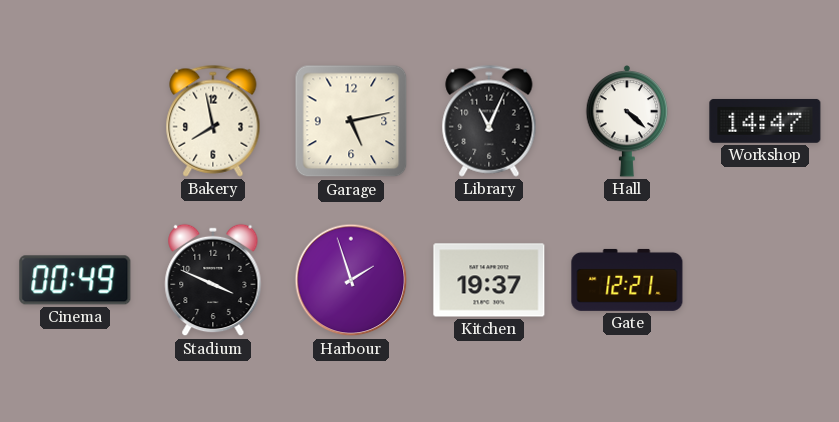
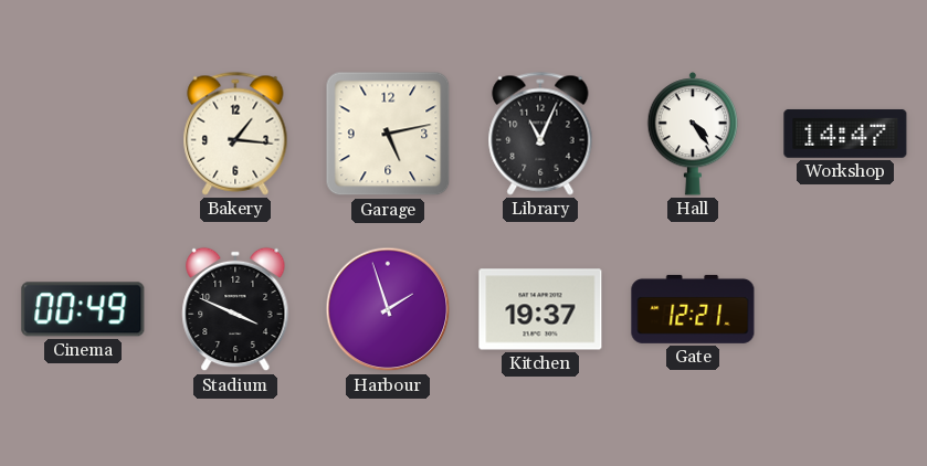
Bakery: 7:58 -> 1:16
Hall: 4:22 -> 4:24
